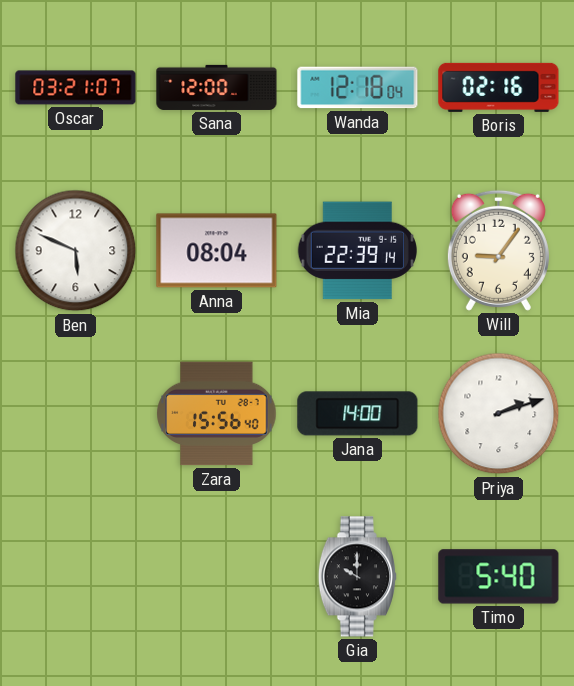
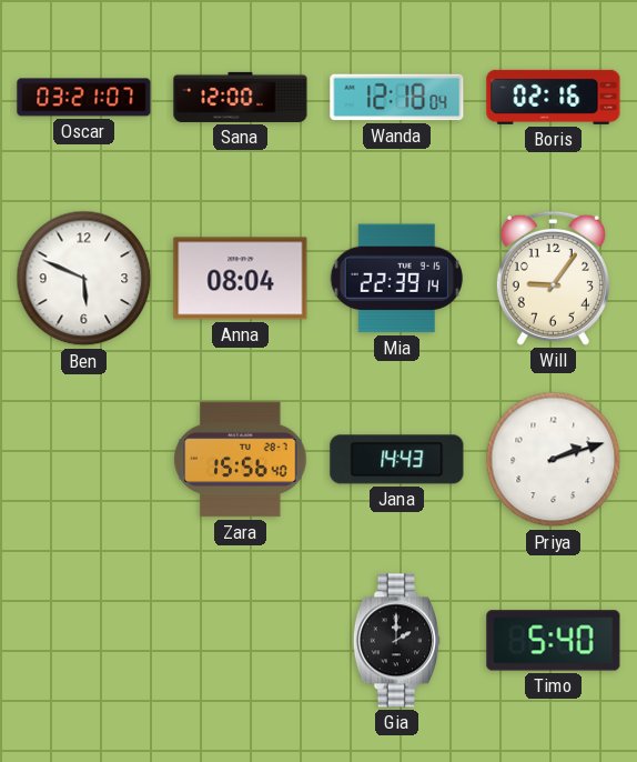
Jana: 14:00 -> 14:43
Gia: 10:00 -> 2:00
